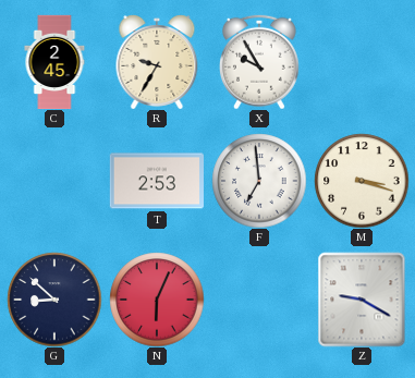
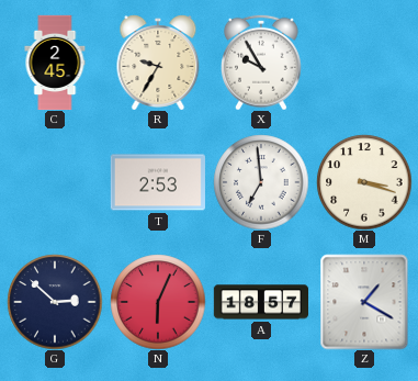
G: 8:52 -> 2:52
A: none -> 18:57
Z: 9:20 -> 1:20
